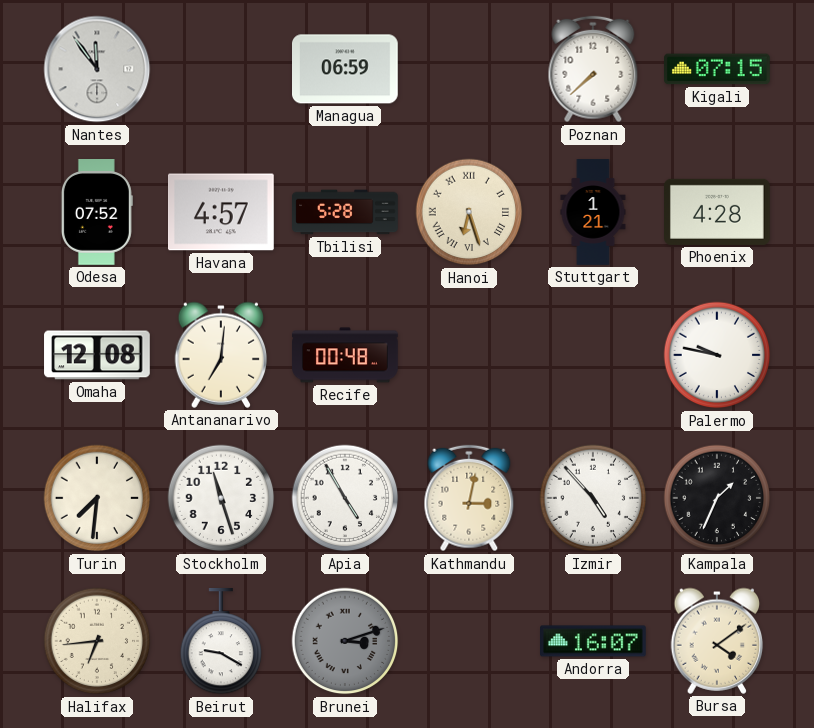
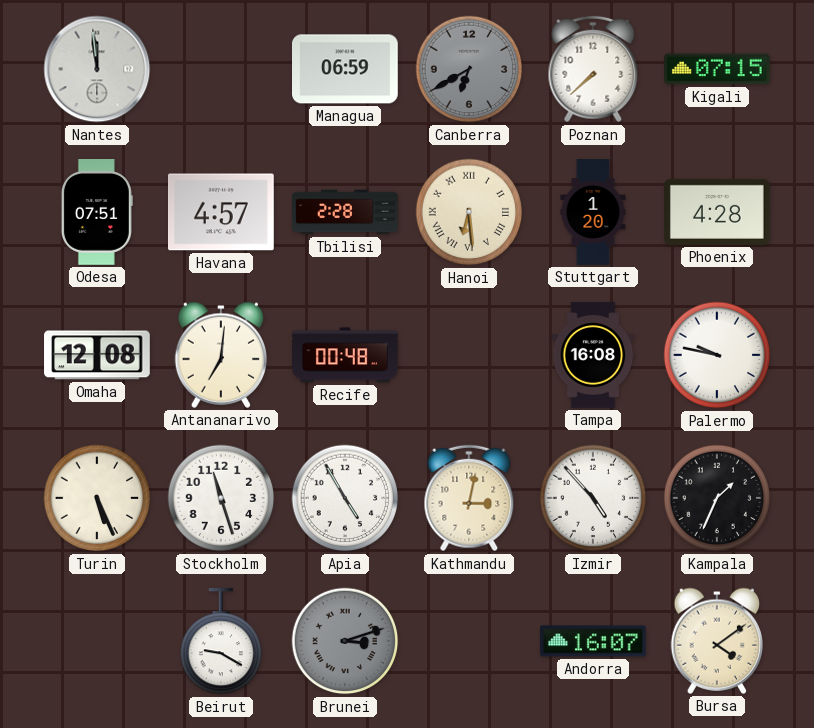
Nantes: 11:54 -> 11:59
Canberra: none -> 6:40
Odesa: 07:52 -> 07:51
Tbilisi: 5:28 -> 2:28
Hanoi: 6:27 -> 6:29
Stuttgart: 1:21 -> 1:20
Tampa: none -> 16:08
Turin: 7:31 -> 5:26
Halifax: 6:44 -> none
